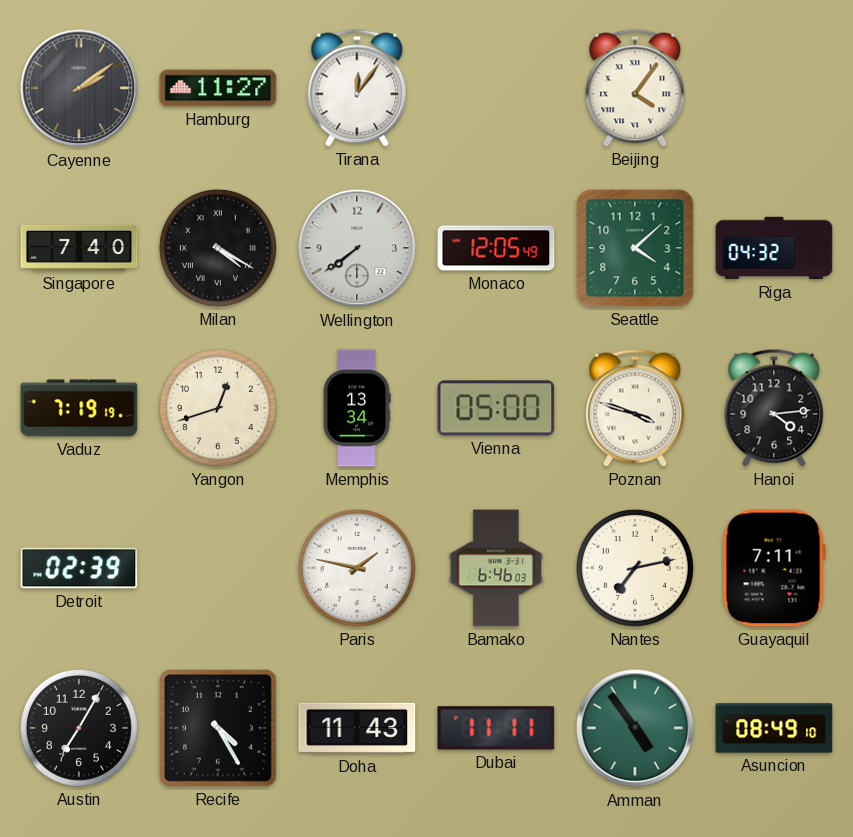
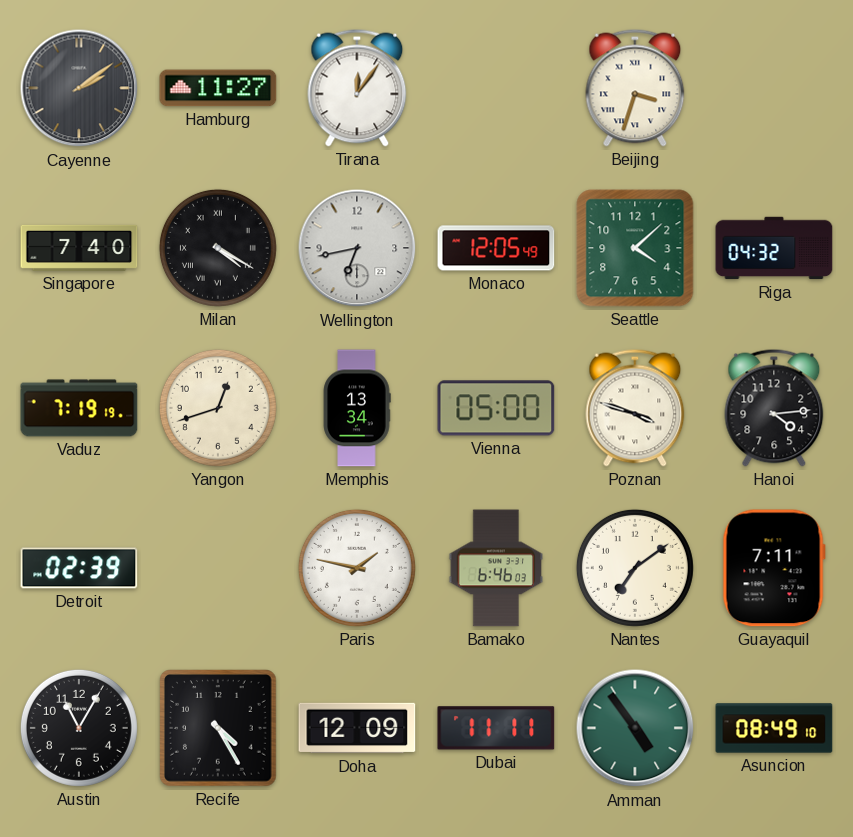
Beijing: 4:06 -> 3:33
Wellington: 7:39 -> 6:43
Nantes: 7:13 -> 7:09
Austin: 7:05 -> 11:05
Doha: 11:43 -> 12:09
